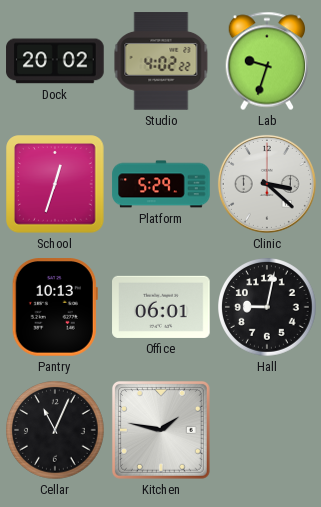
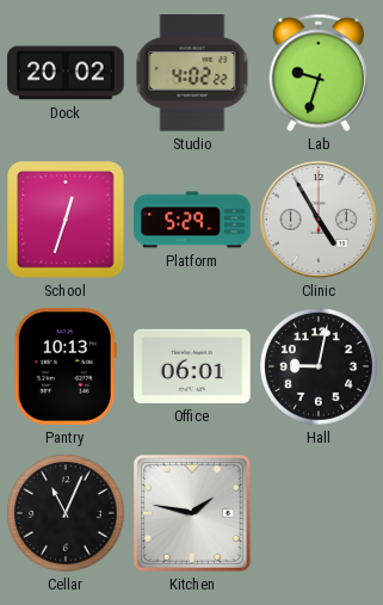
Clinic: 3:22 -> 4:55
